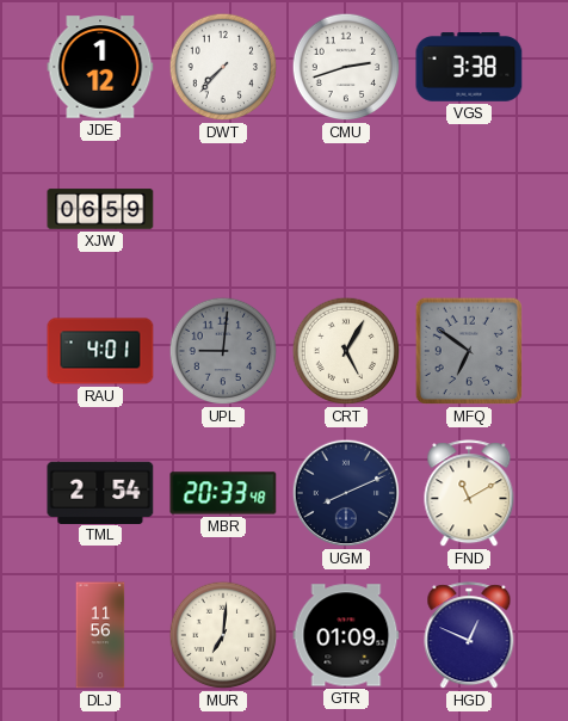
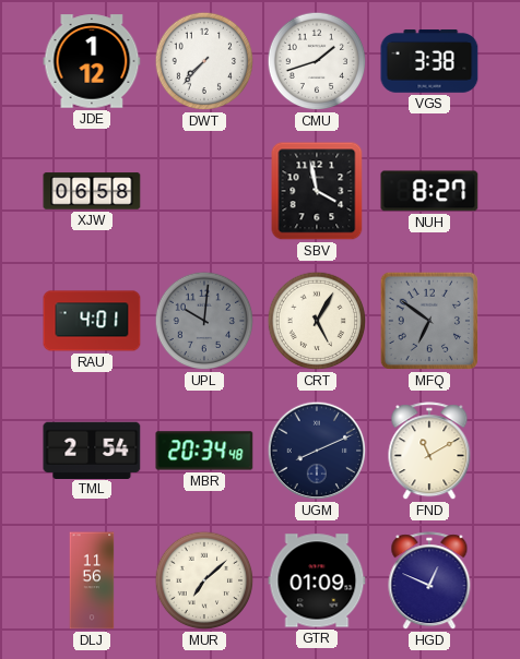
CMU: 2:42 -> 1:42
XJW: 06:59 -> 06:58
SBV: none -> 3:58
NUH: none -> 8:27
UPL: 9:01 -> 10:01
MBR: 20:33 -> 20:34
MUR: 7:01 -> 7:08
